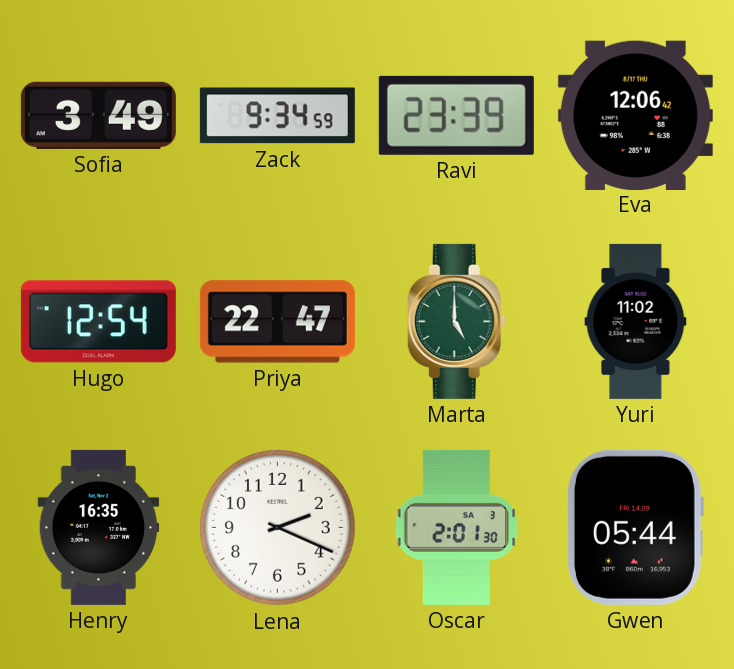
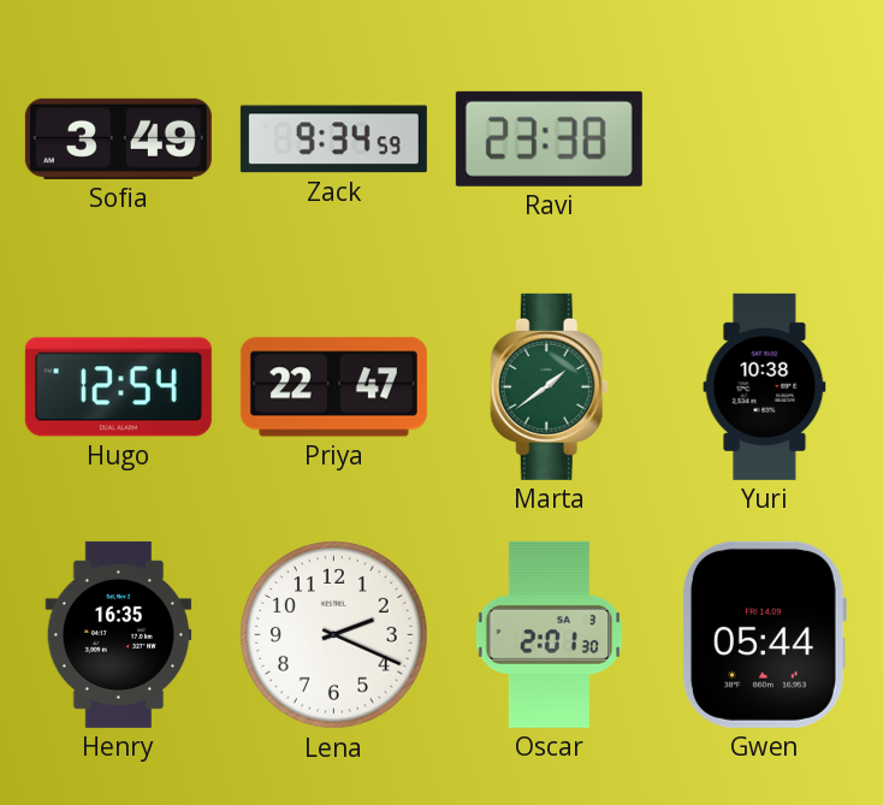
Ravi: 23:39 -> 23:38
Eva: 12:06 -> none
Marta: 5:00 -> 1:39
Yuri: 11:02 -> 10:38
